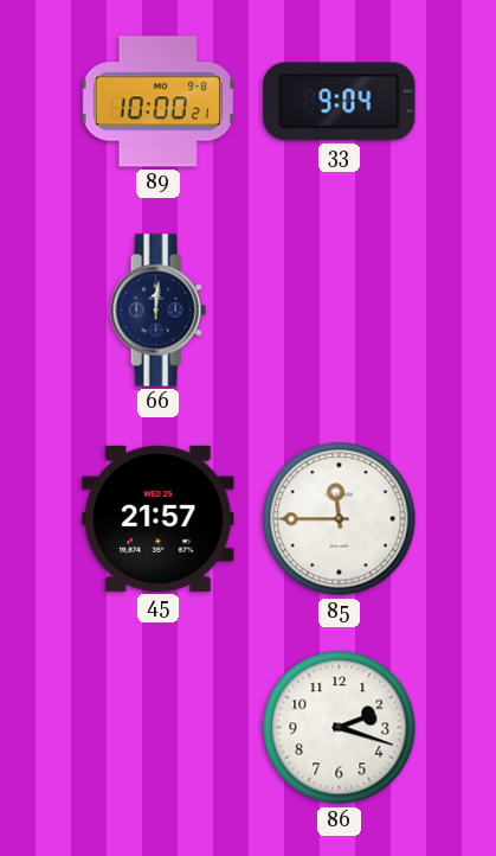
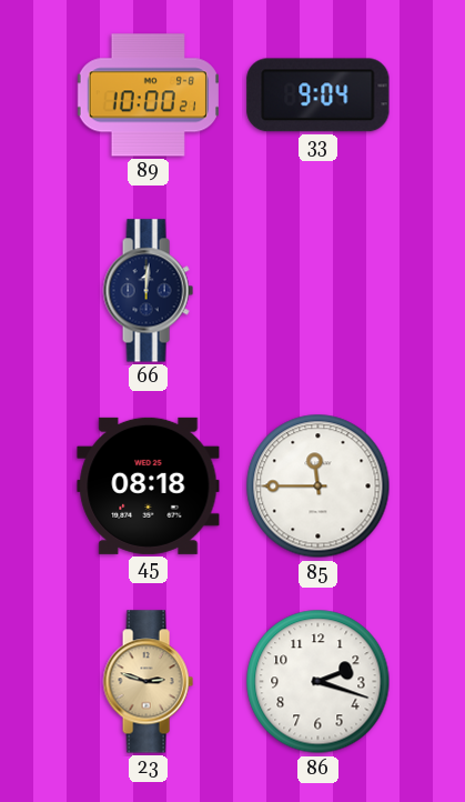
45: 21:57 -> 08:18
23: none -> 2:48
